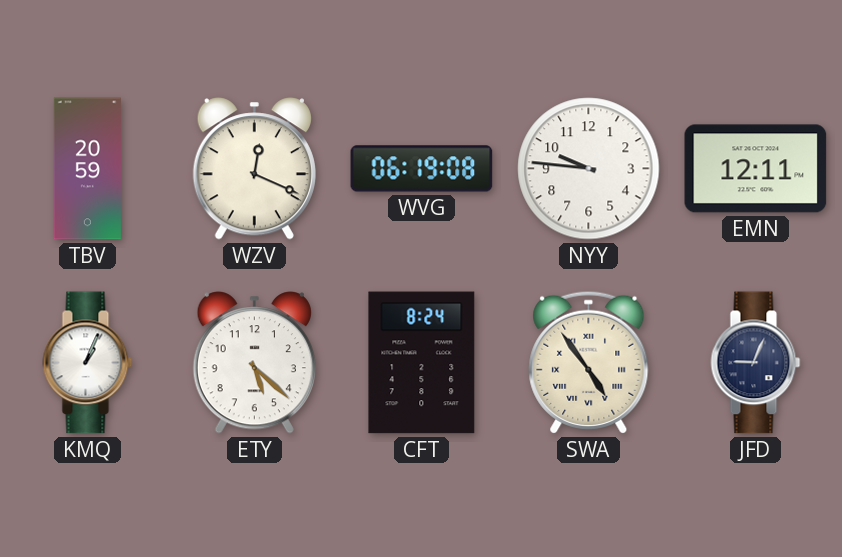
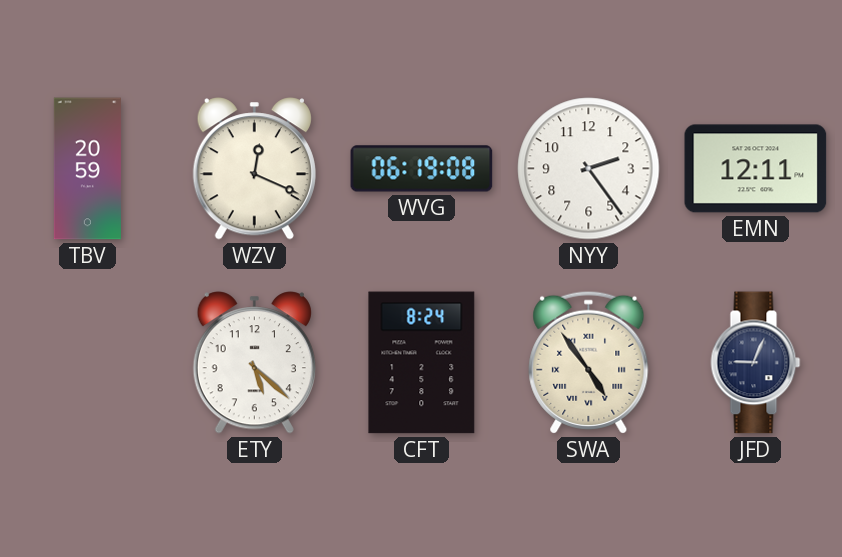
NYY: 9:46 -> 2:24
KMQ: 1:04 -> none
